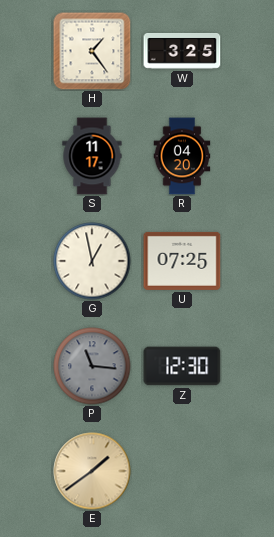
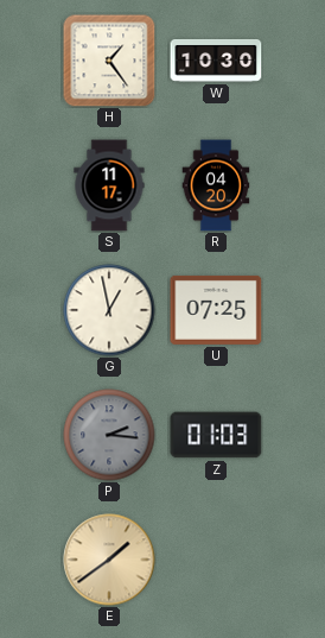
W: 3:25 -> 10:30
P: 11:16 -> 2:16
Z: 12:30 -> 01:03
